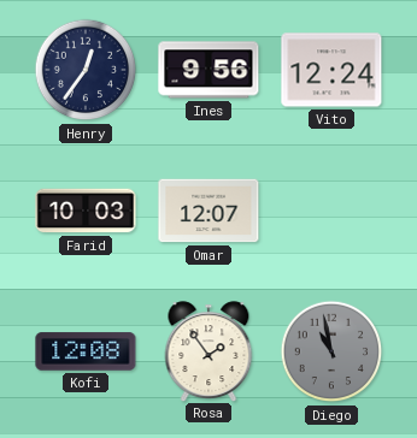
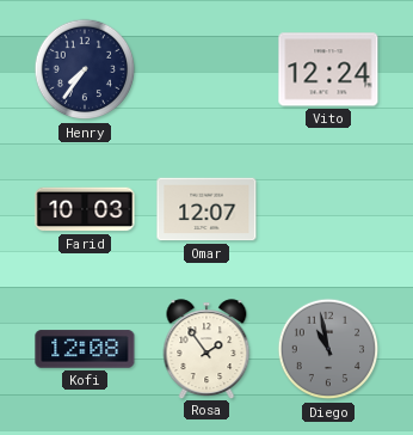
Henry: 12:36 -> 7:36
Ines: 9:56 -> none
